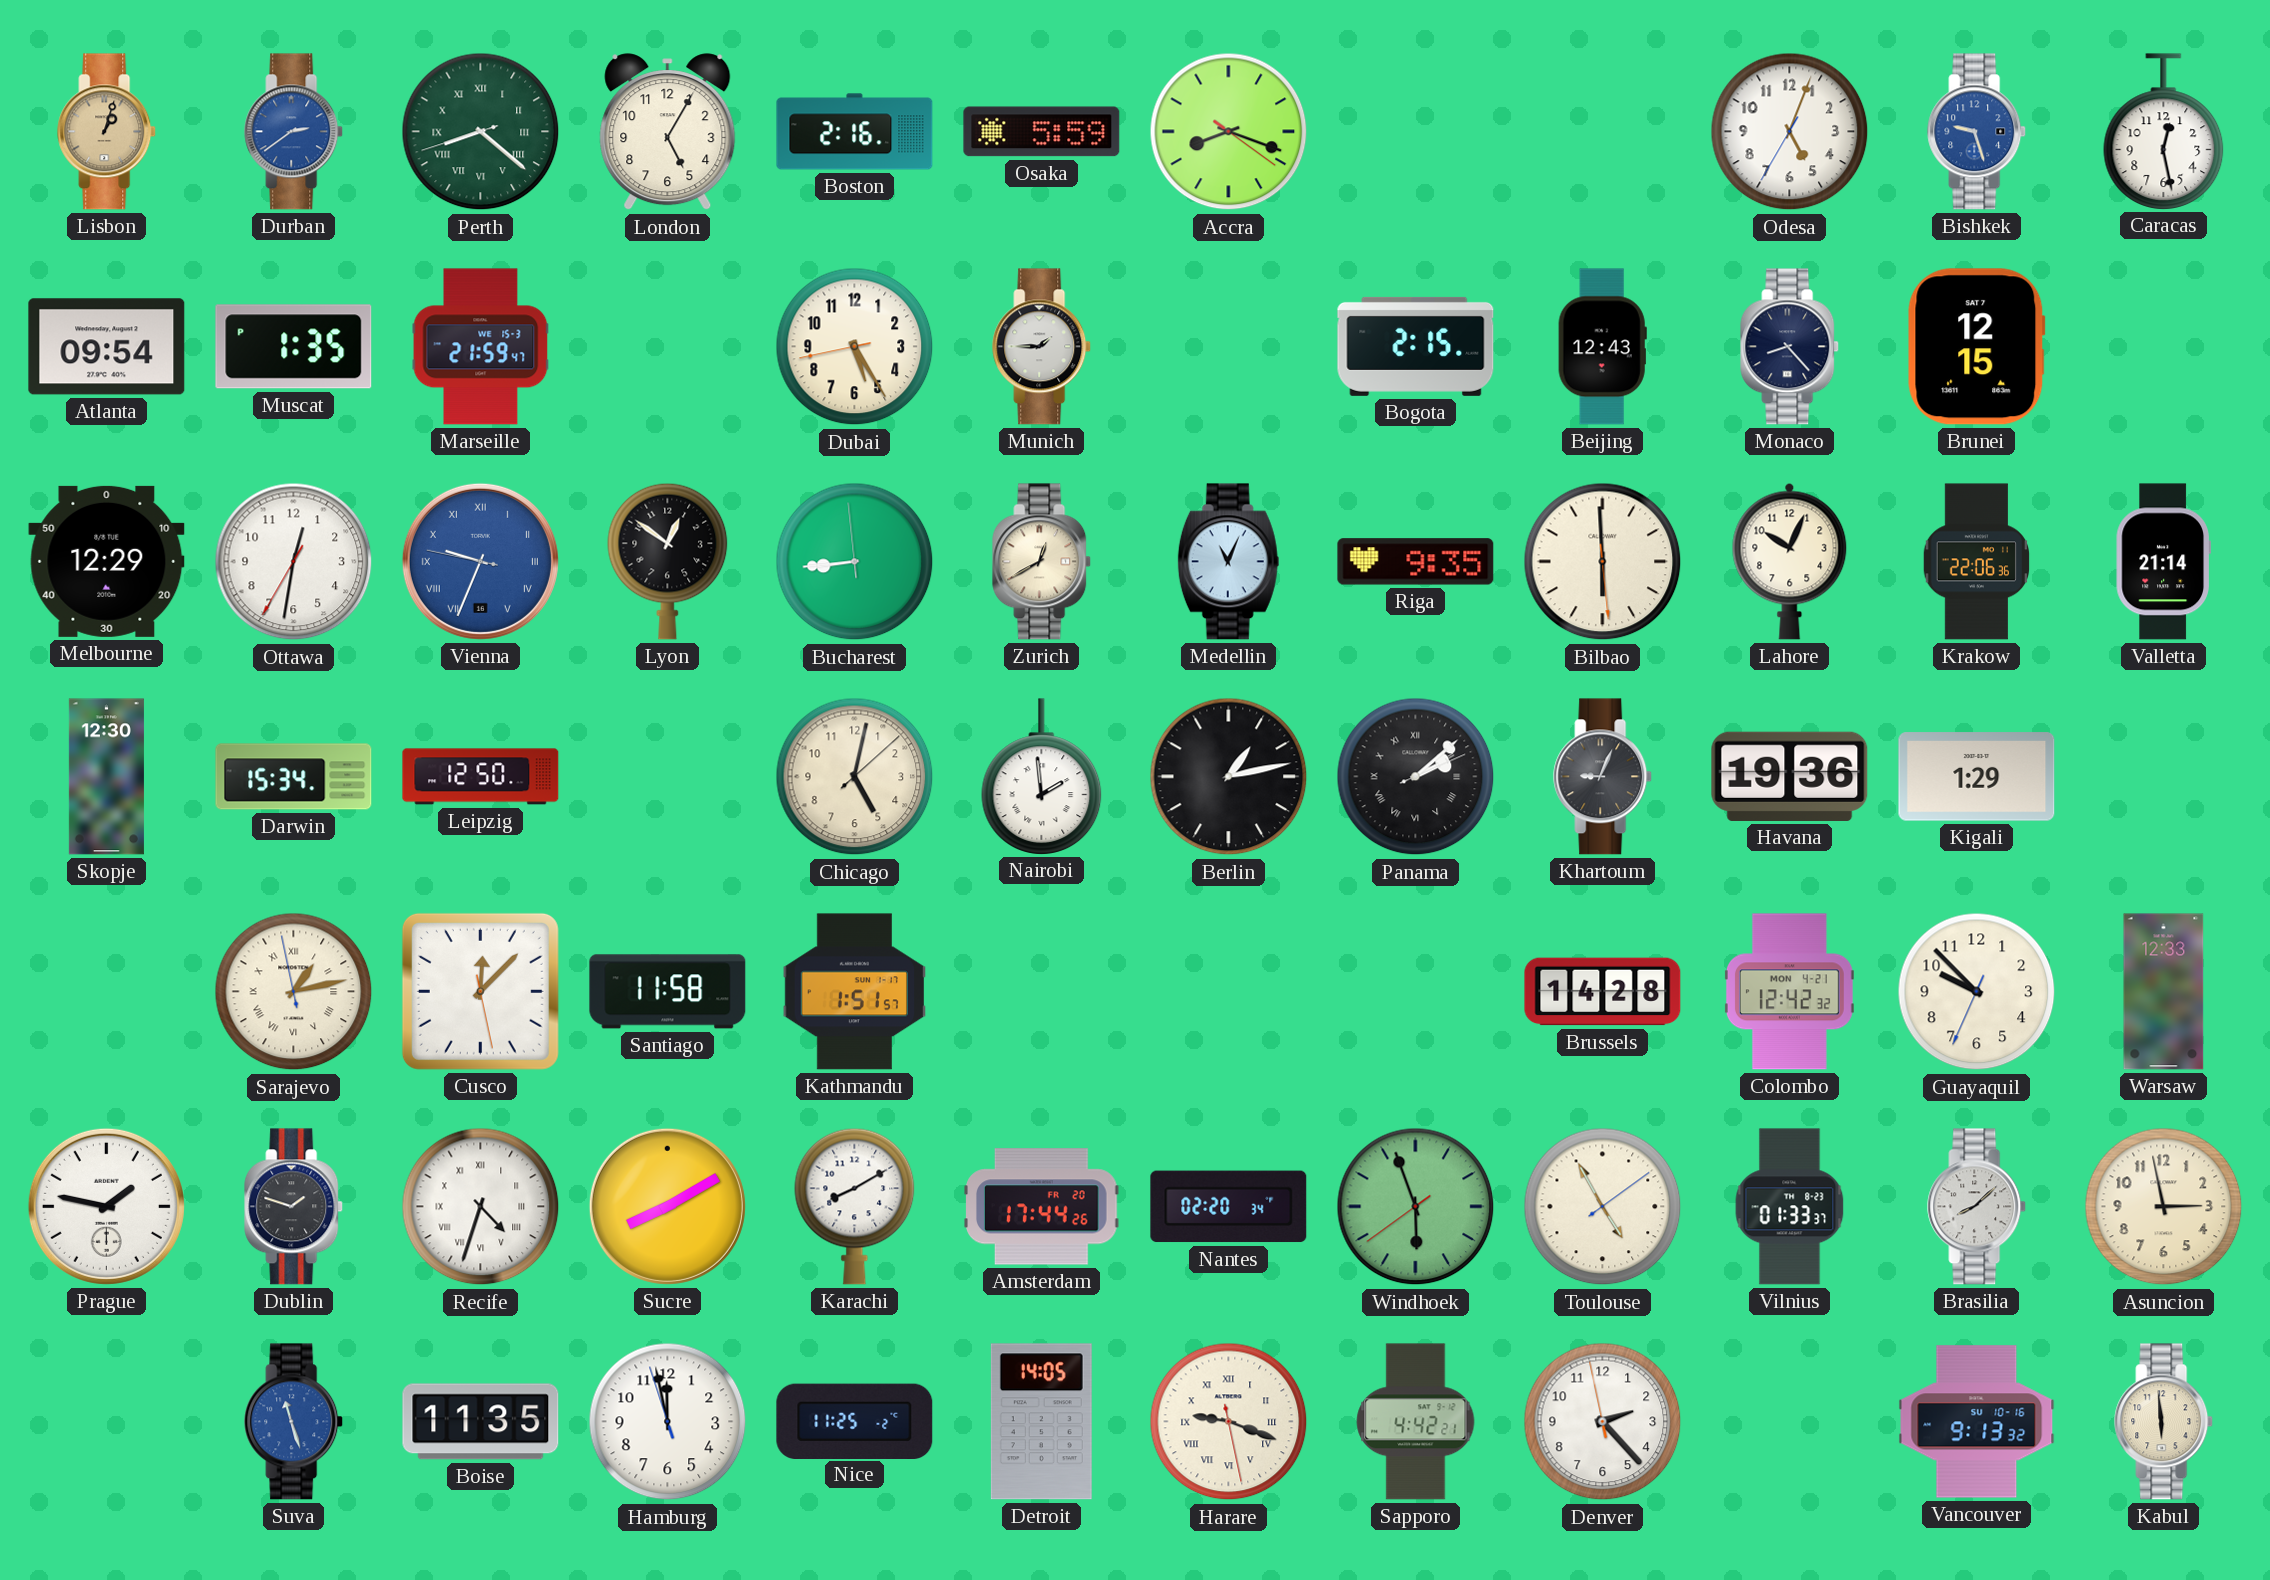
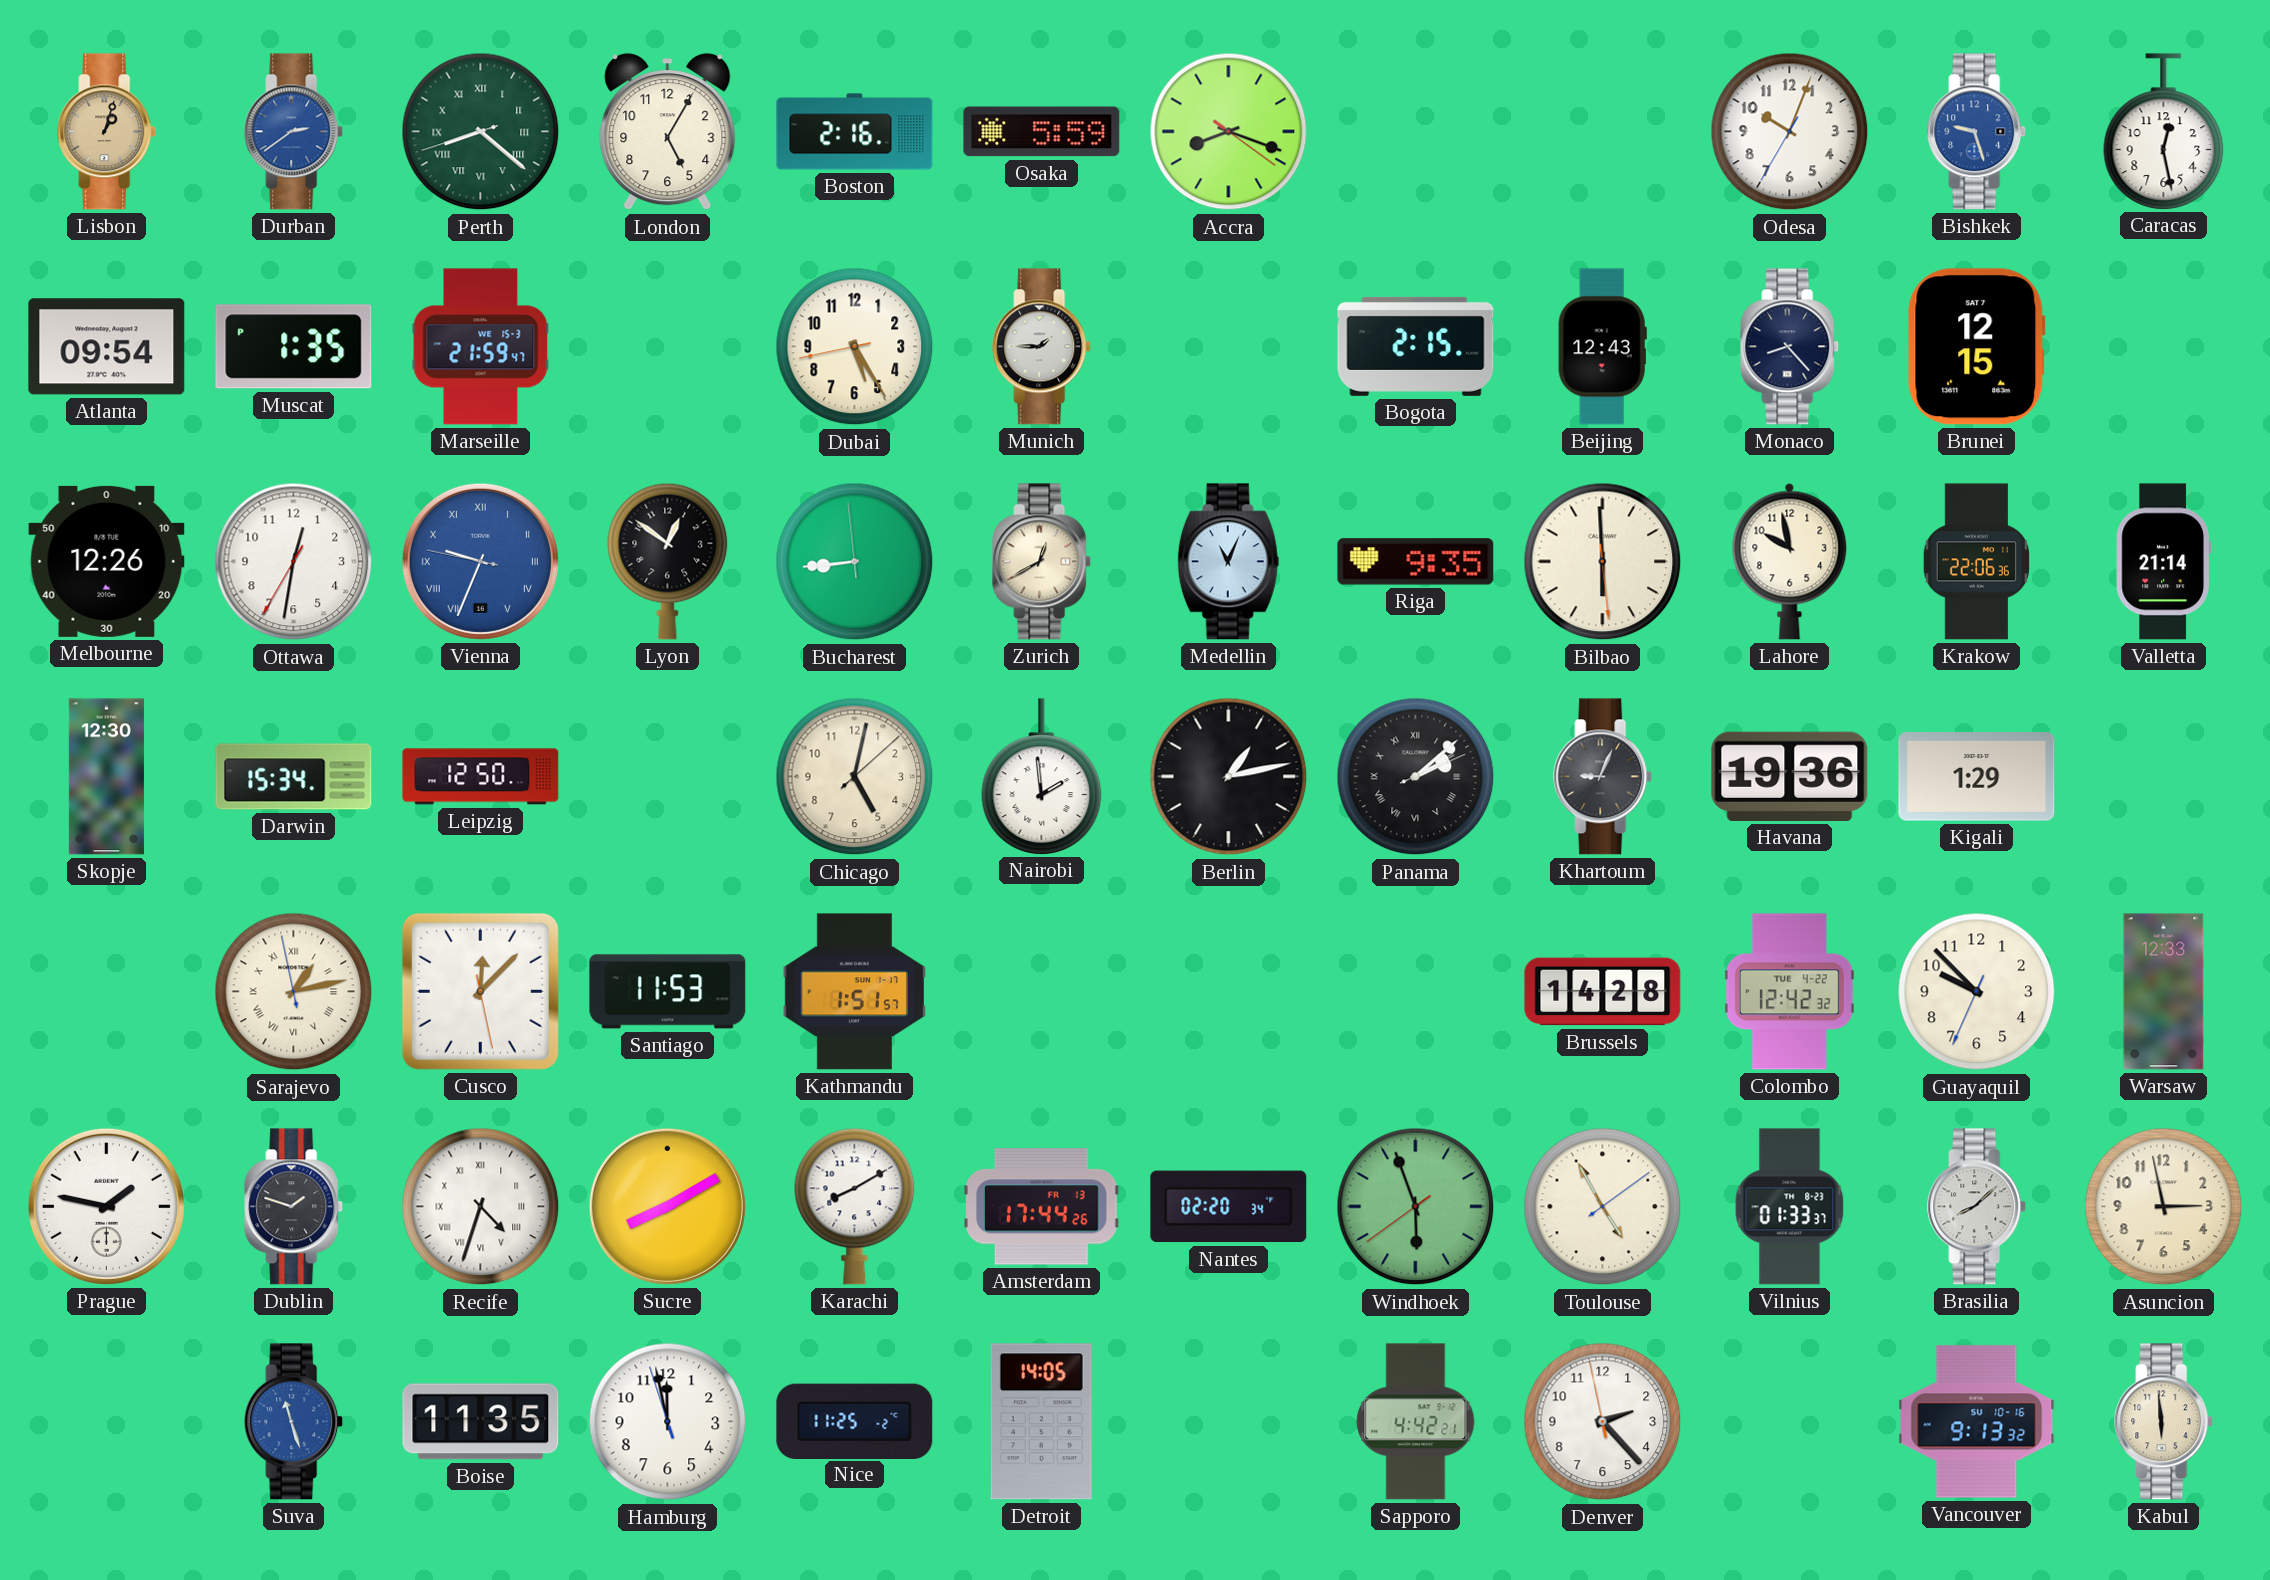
Odesa: 5:03 -> 10:03
Melbourne: 12:29 -> 12:26
Lahore: 10:04 -> 9:58
Santiago: 11:58 -> 11:53
Colombo date: MON 4-21 -> TUE 4-22
Amsterdam date: FR 20 -> FR 13
Harare: 9:18 -> none
